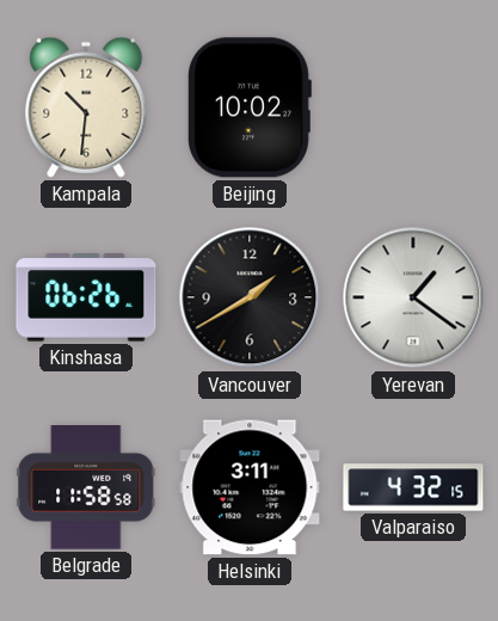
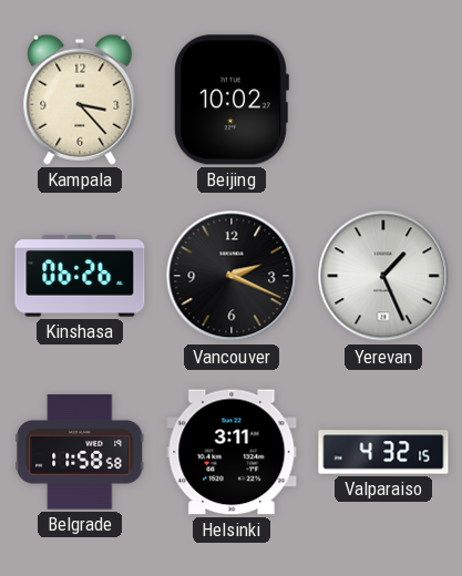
Kampala: 10:31 -> 3:23
Vancouver: 1:40 -> 2:19
Yerevan: 1:21 -> 1:26
